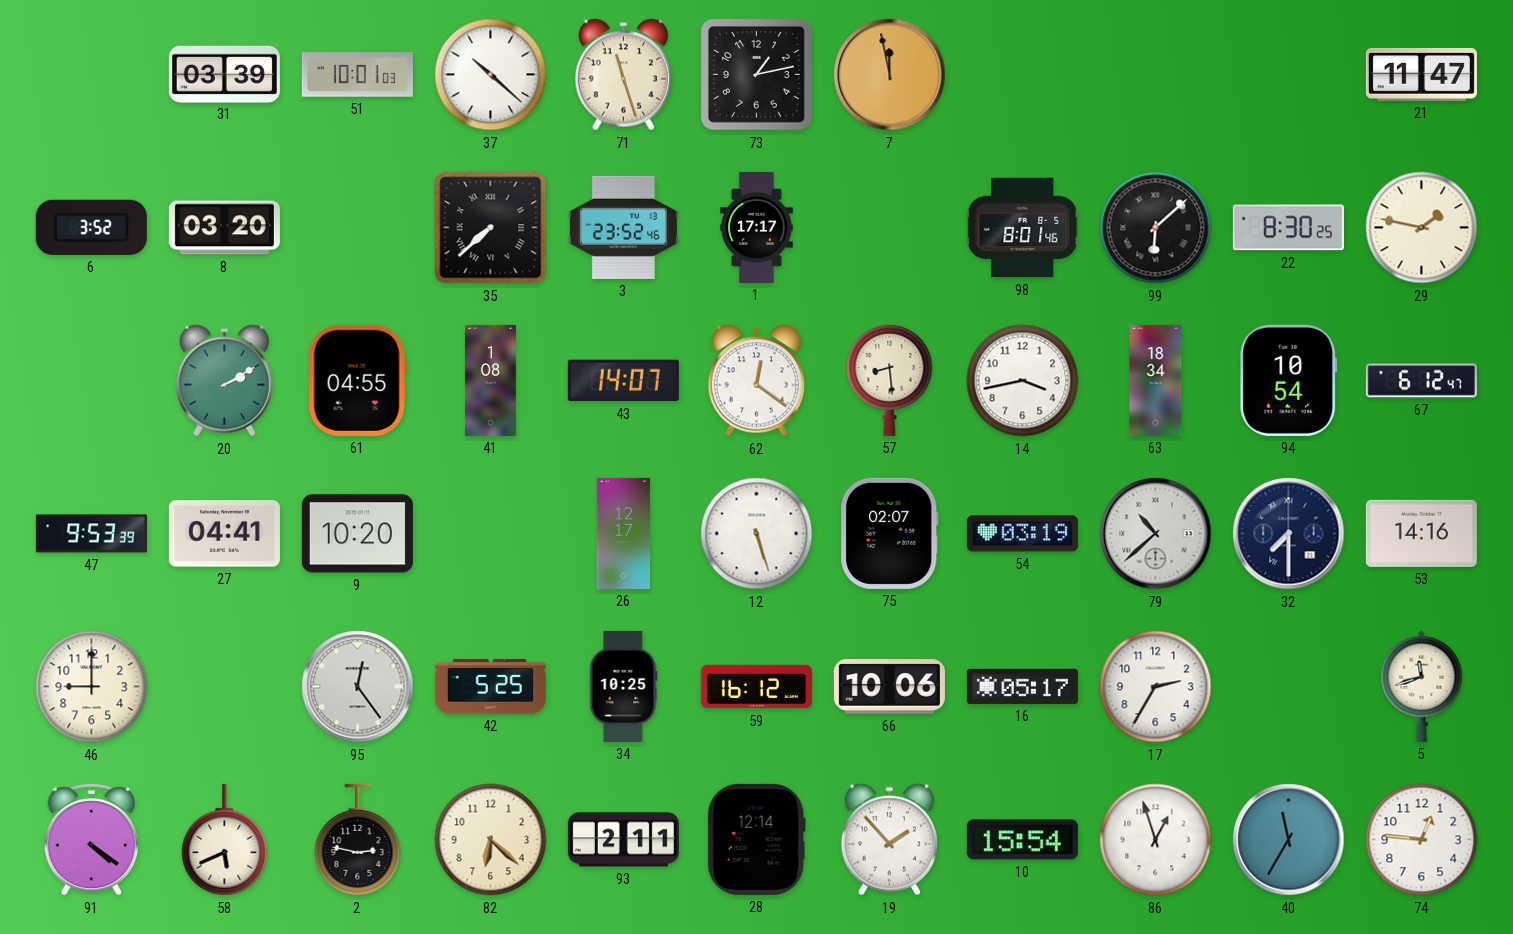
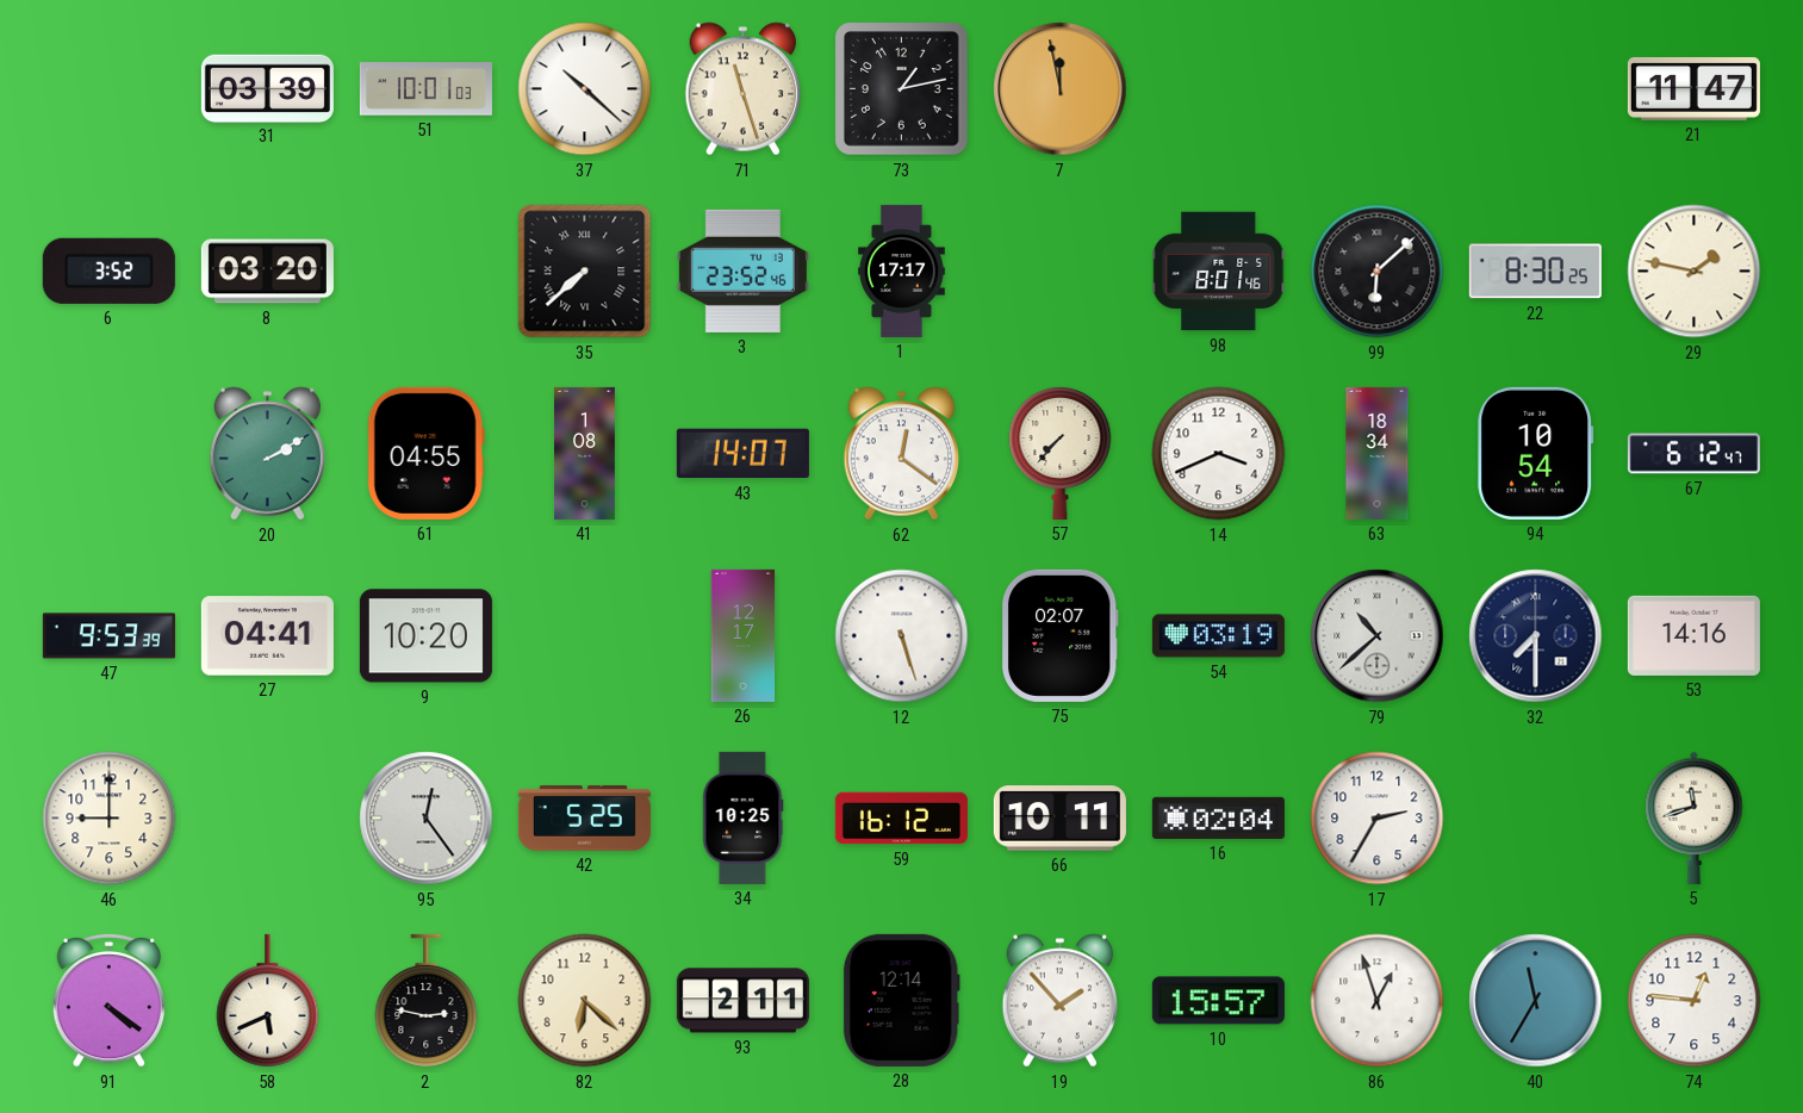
57: 8:29 -> 7:37
14: 3:43 -> 3:41
66: 10:06 -> 10:11
16: 05:17 -> 02:04
10: 15:54 -> 15:57
